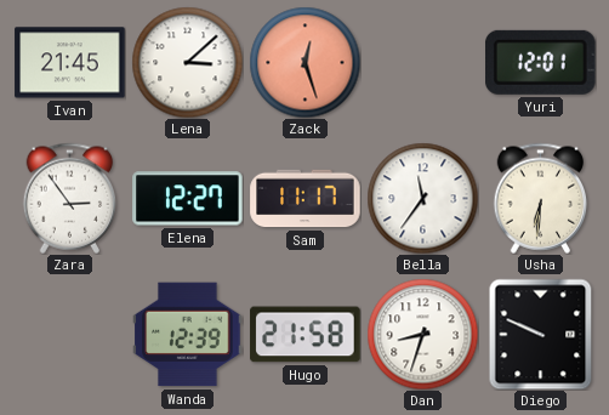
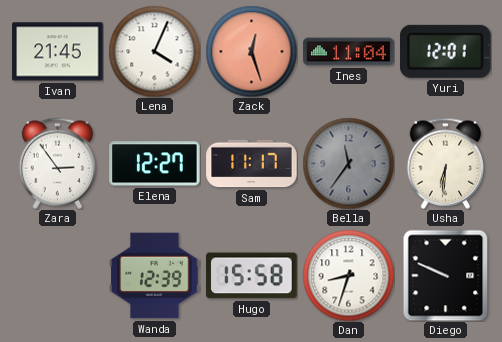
Lena: 3:08 -> 4:04
Ines: none -> 11:04
Bella dial: white -> grey
Hugo: 21:58 -> 15:58
